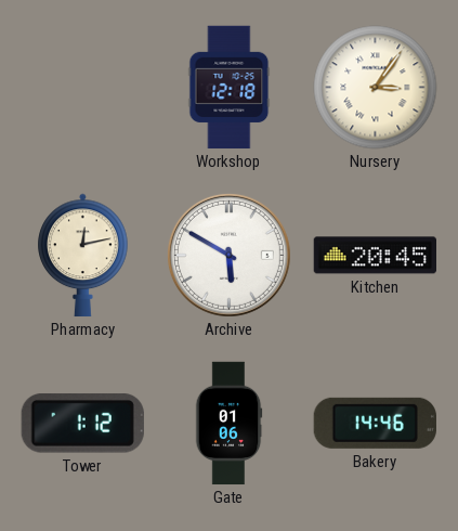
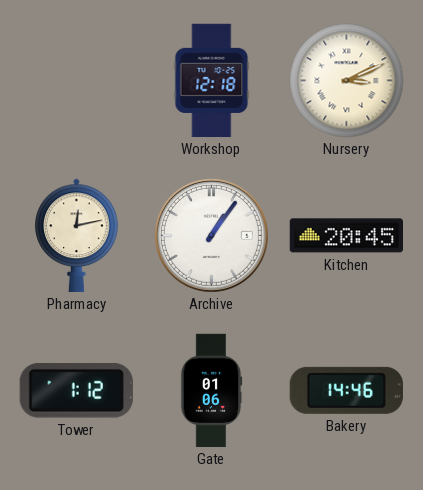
Nursery: 3:06 -> 3:11
Archive: 5:50 -> 1:06
